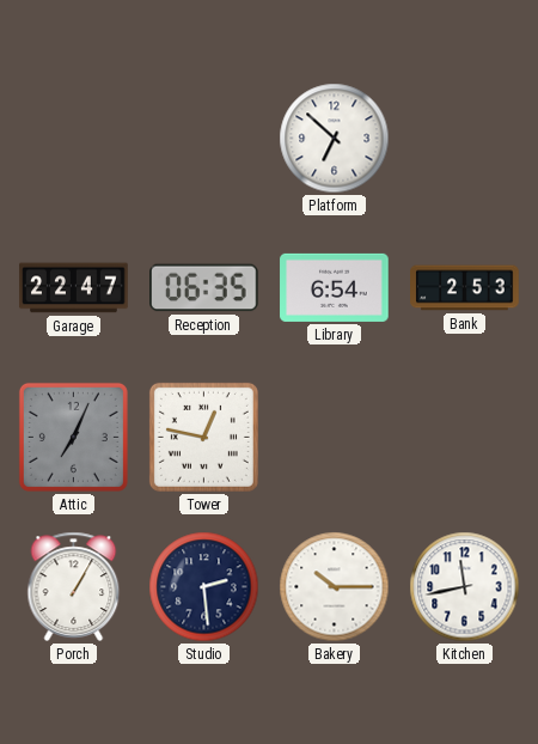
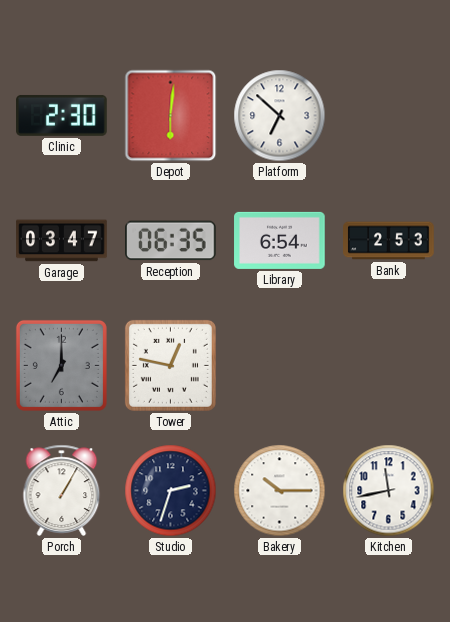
Clinic: none -> 2:30
Depot: none -> 6:01
Garage: 22:47 -> 03:47
Attic: 7:04 -> 7:00
Studio: 2:29 -> 2:33
